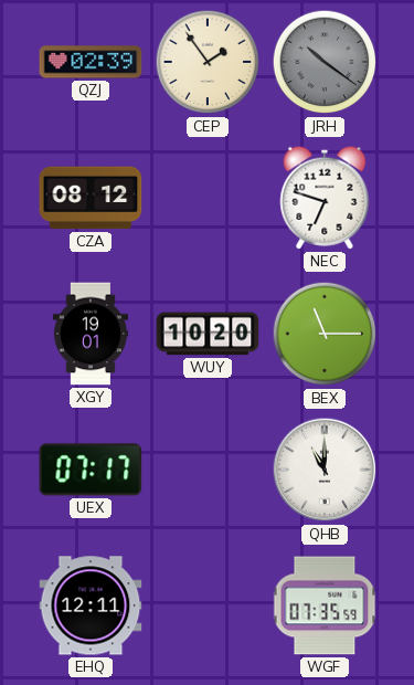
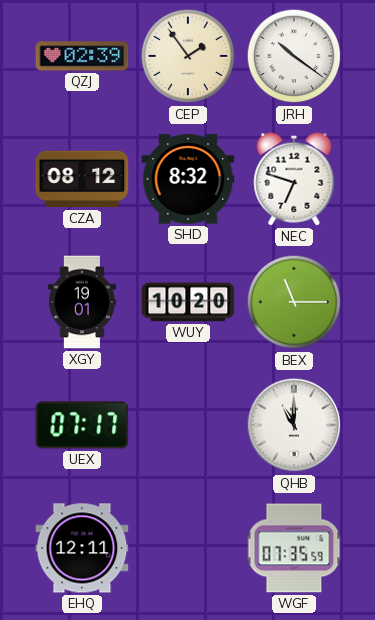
JRH dial: grey -> white
SHD: none -> 8:32
